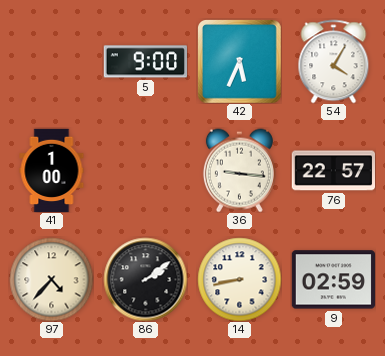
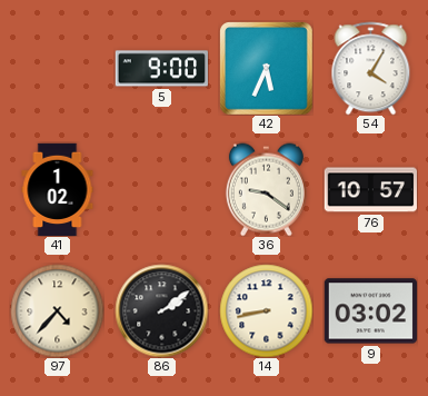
41: 1:00 -> 1:02
36: 9:16 -> 9:21
76: 22:57 -> 10:57
9: 02:59 -> 03:02
